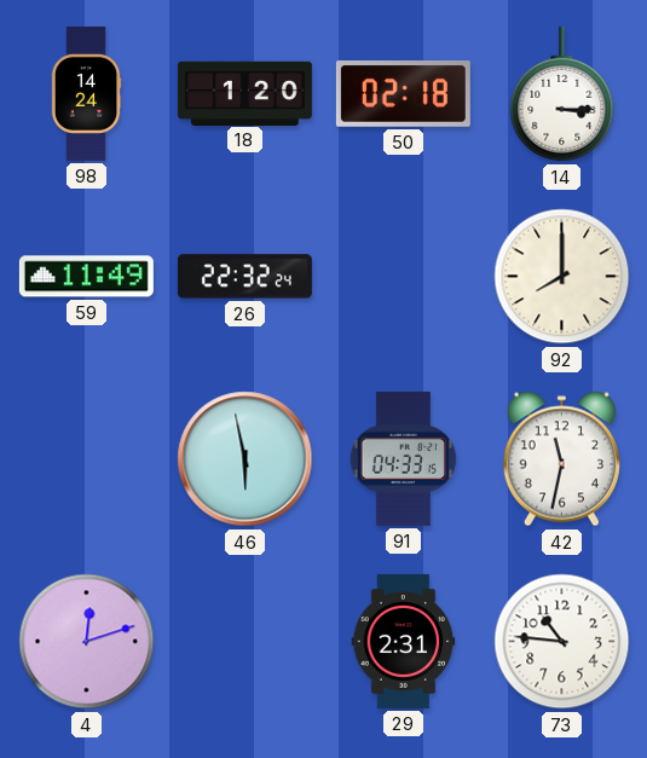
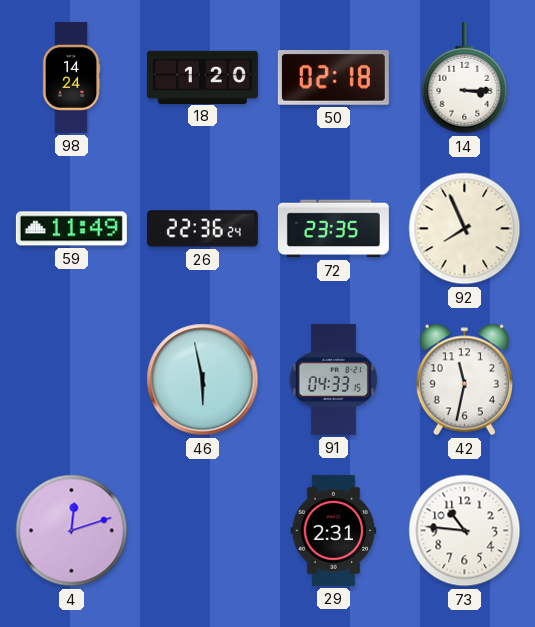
26: 22:32 -> 22:36
72: none -> 23:35
92: 8:00 -> 7:56
